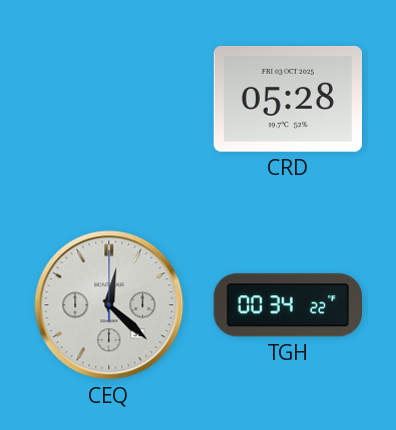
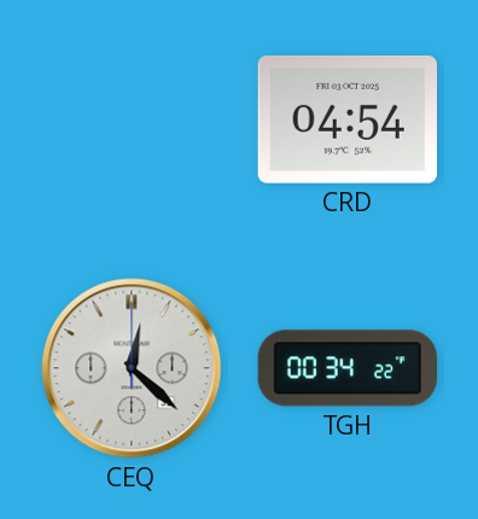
CRD: 05:28 -> 04:54
